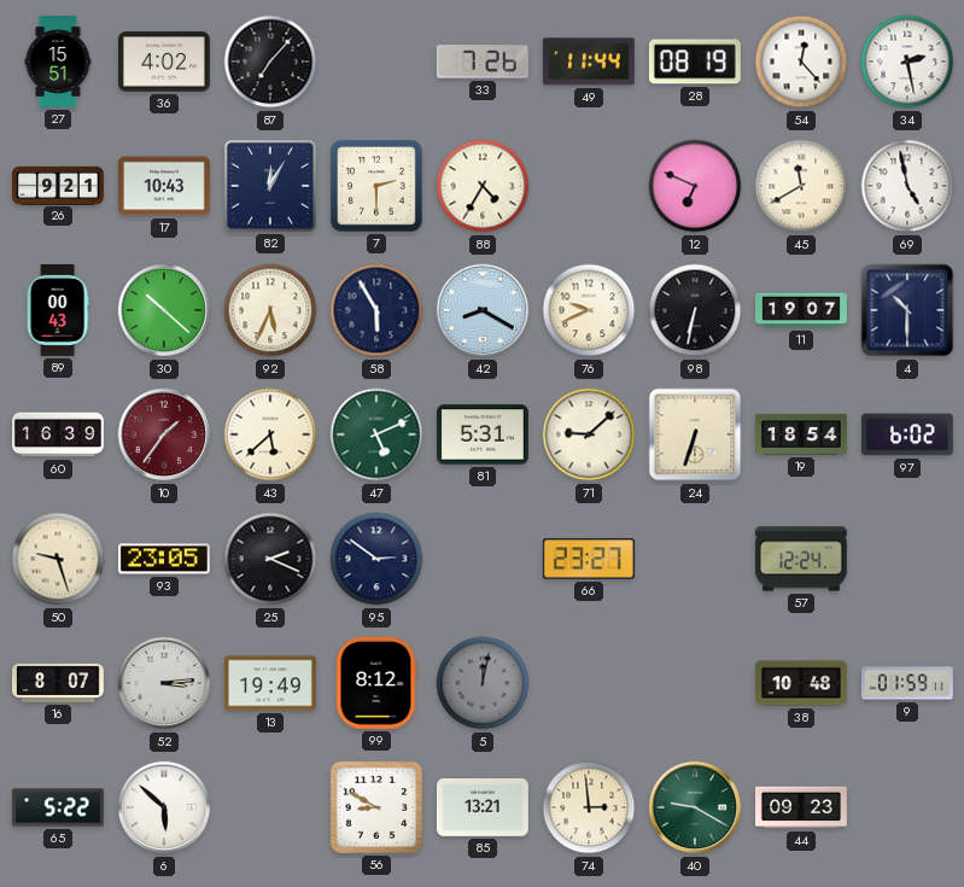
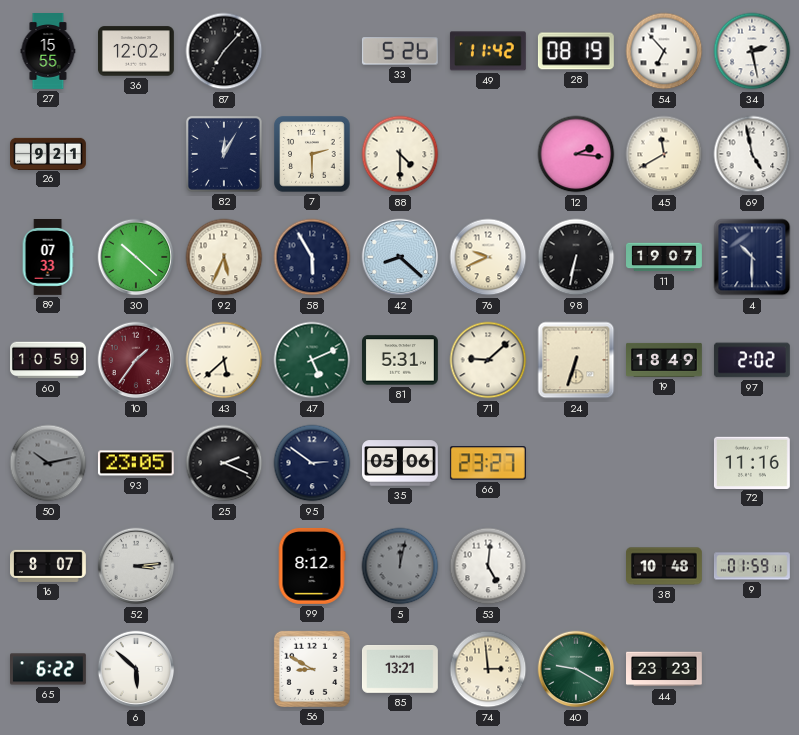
27: 15:51 -> 15:55
36: 4:02 -> 12:02
33: 7:26 -> 5:26
49: 11:44 -> 11:42
54: 12:23 -> 6:53
17: 10:43 -> none
88: 4:35 -> 4:30
12: 6:49 -> 2:16
89: 00:43 -> 07:33
42: 8:20 -> 8:22
60: 16:39 -> 10:59
19: 18:54 -> 18:49
97: 6:02 -> 2:02
50: 9:27 -> 10:13
50 dial: cream -> grey
35: none -> 05:06
57: 12:24 -> none
72: none -> 11:16
13: 19:49 -> none
53: none -> 5:01
65: 5:22 -> 6:22
44: 09:23 -> 23:23
